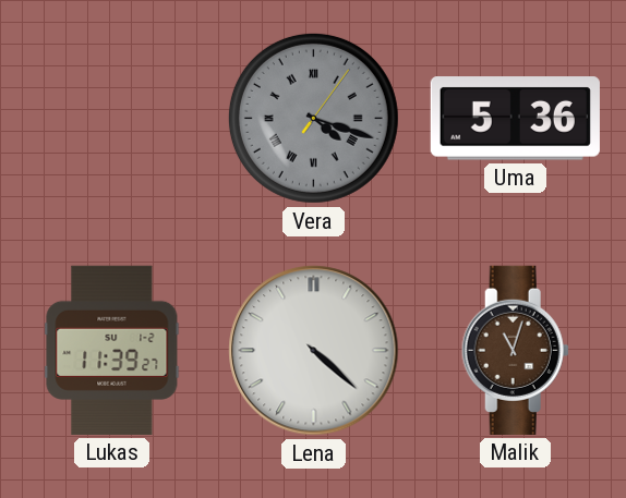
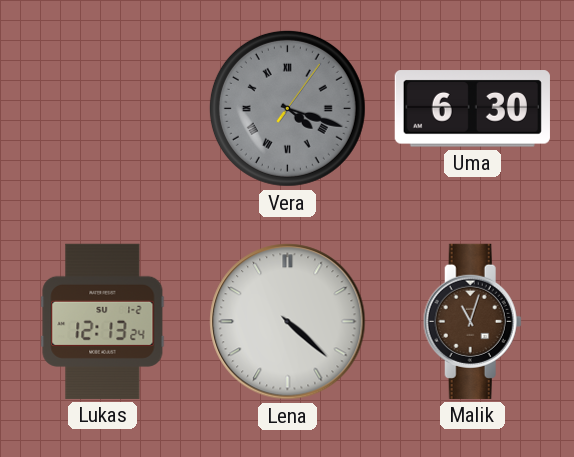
Uma: 5:36 -> 6:30
Lukas: 11:39 -> 12:13
